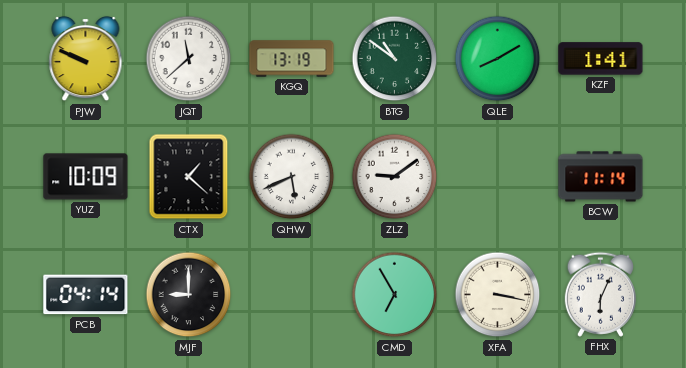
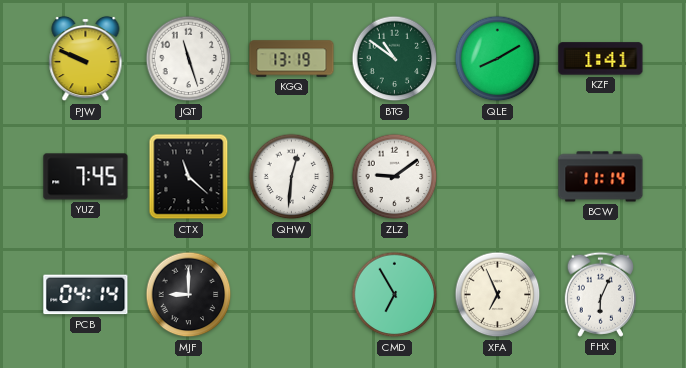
JQT: 11:38 -> 11:27
YUZ: 10:09 -> 7:45
CTX: 1:22 -> 11:22
QHW: 5:41 -> 12:31
XFA: 3:17 -> 6:56
